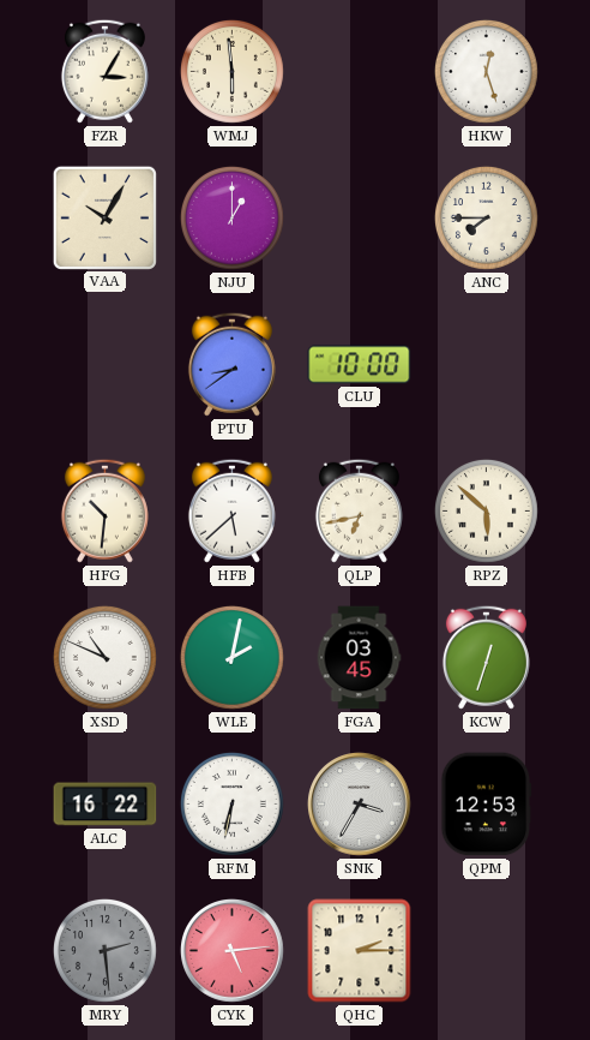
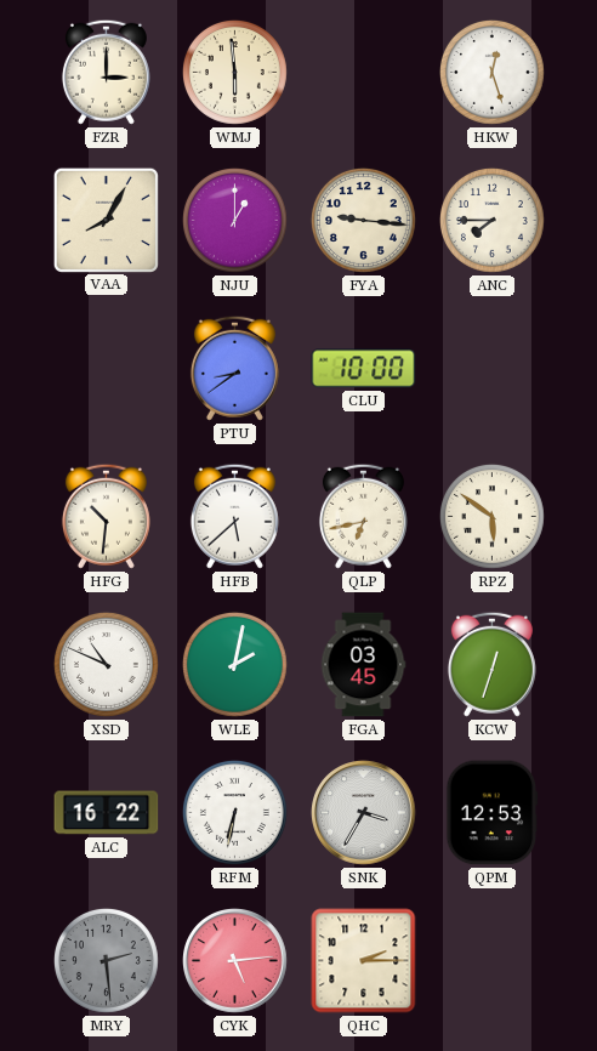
FZR: 3:05 -> 3:00
VAA: 10:05 -> 8:05
FYA: none -> 9:16
RPZ: 5:52 -> 5:51
